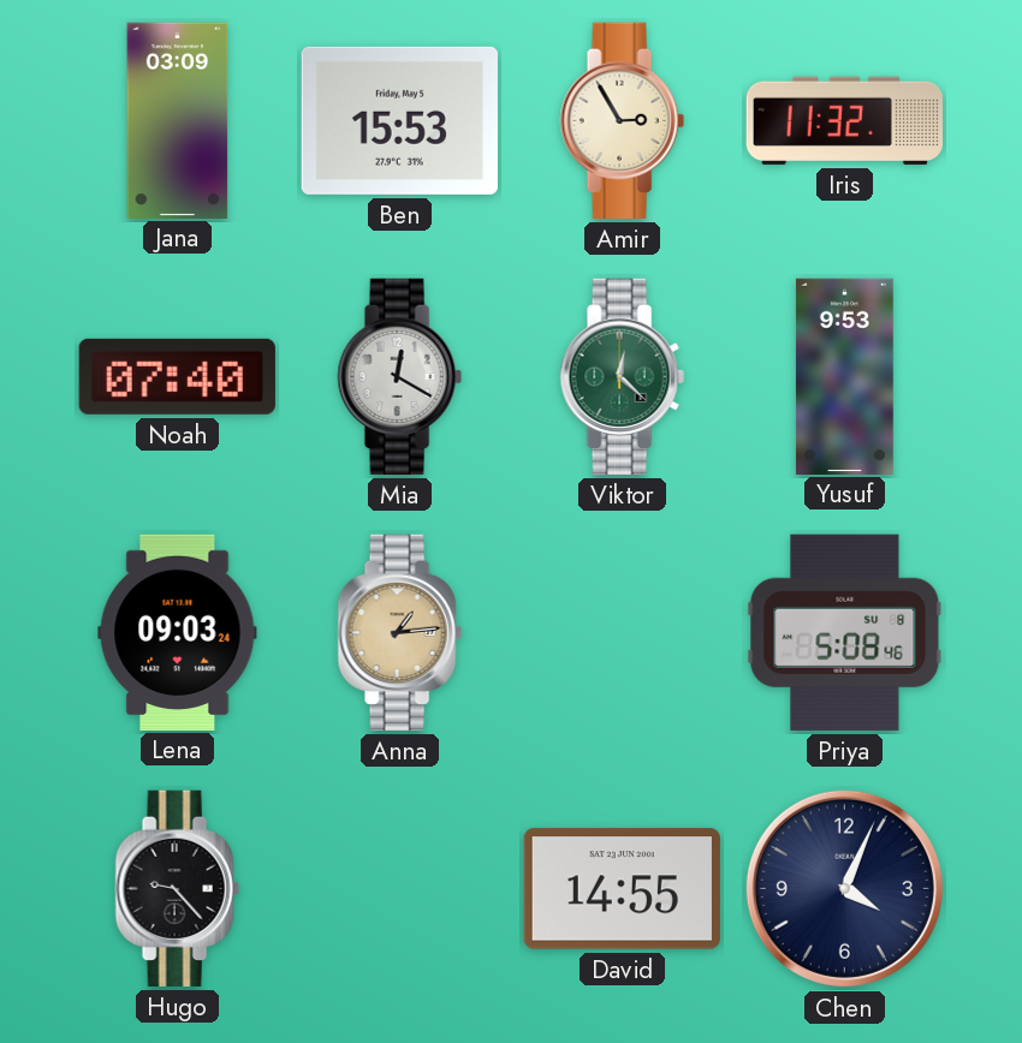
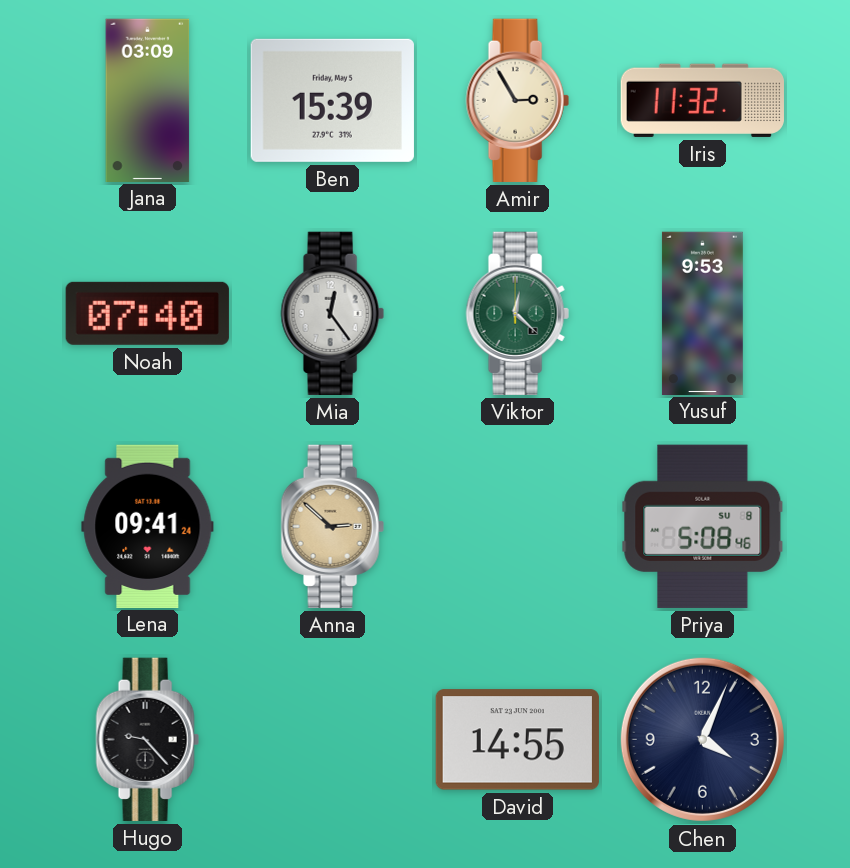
Ben: 15:53 -> 15:39
Mia: 12:20 -> 12:24
Lena: 09:03 -> 09:41
Anna: 1:14 -> 2:52
